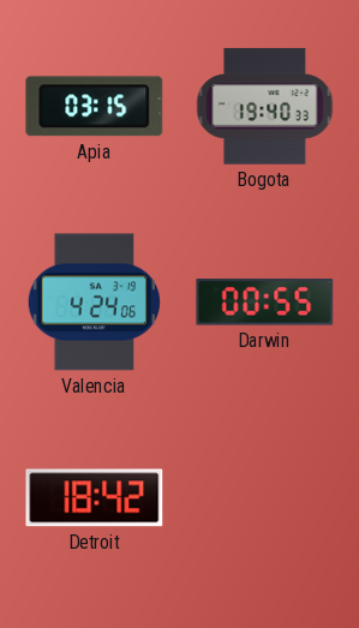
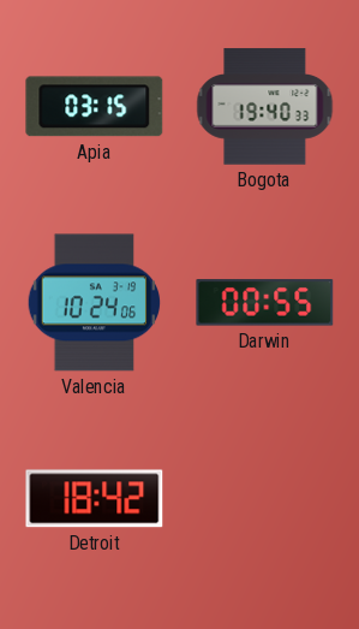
Valencia: 4:24 -> 10:24
